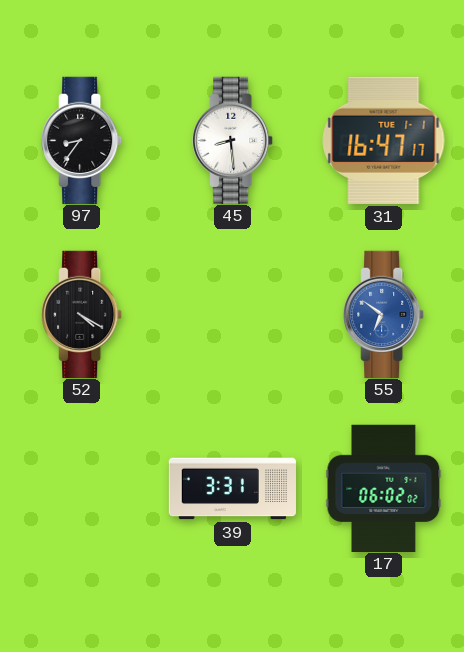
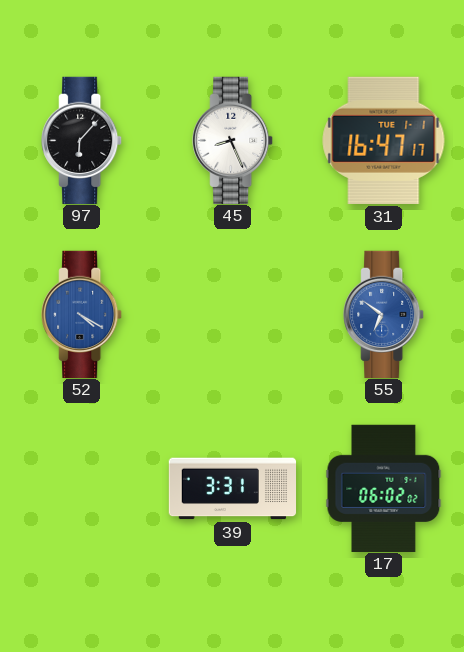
97: 8:36 -> 6:07
45: 8:29 -> 8:26
52 dial: black -> blue
